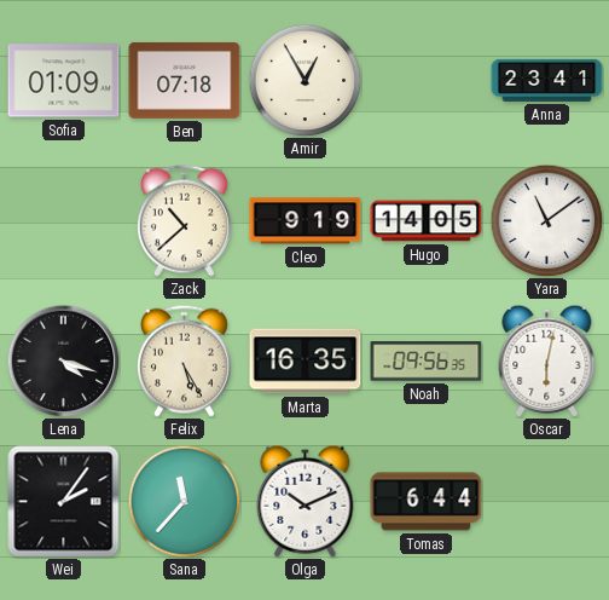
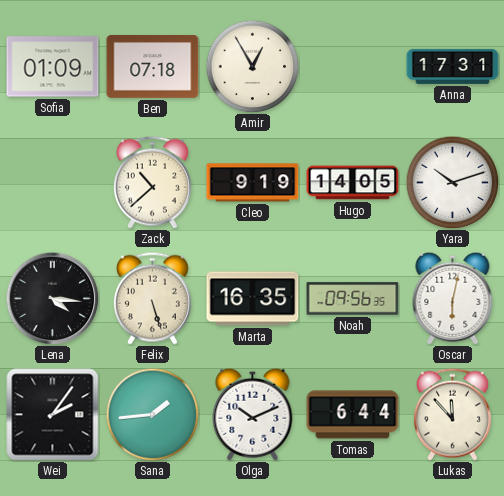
Anna: 23:41 -> 17:31
Yara: 11:09 -> 10:12
Lena: 4:18 -> 4:16
Felix: 5:25 -> 5:27
Sana: 11:37 -> 1:44
Lukas: none -> 11:53
